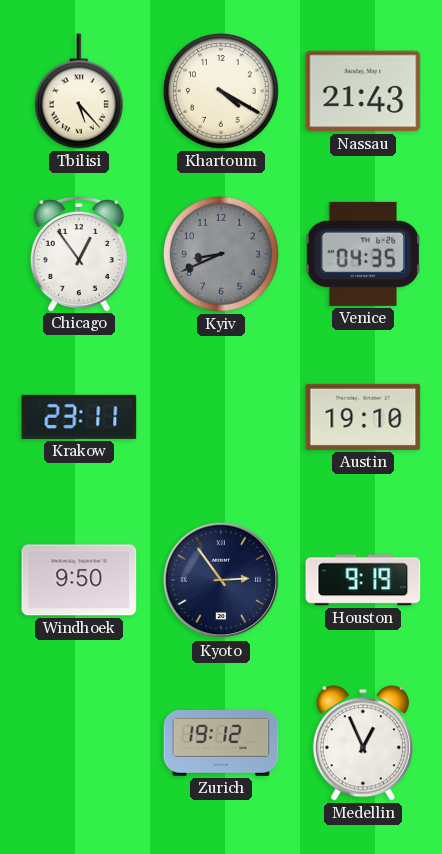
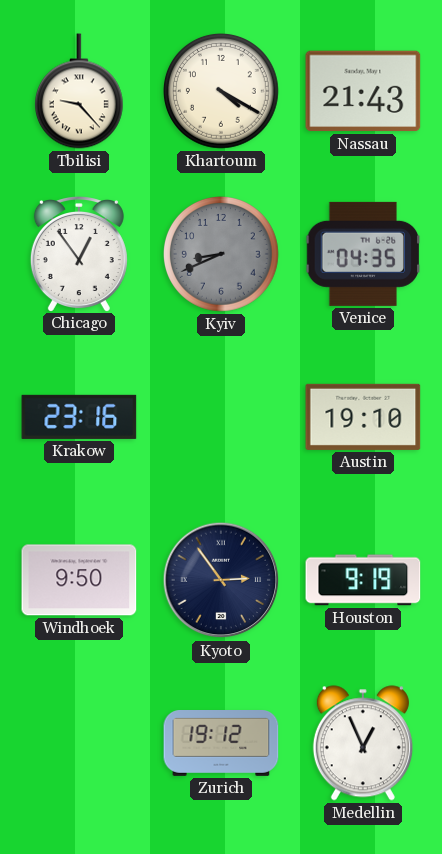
Tbilisi: 5:23 -> 9:23
Krakow: 23:11 -> 23:16
